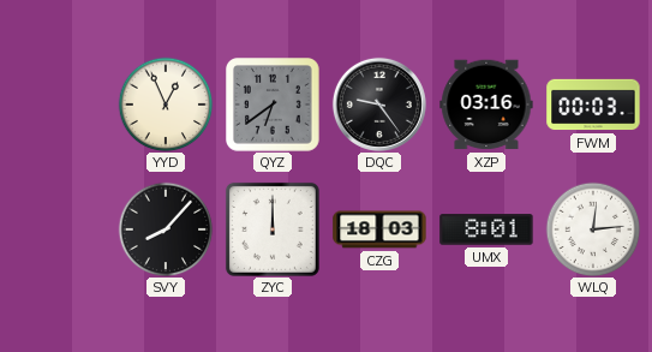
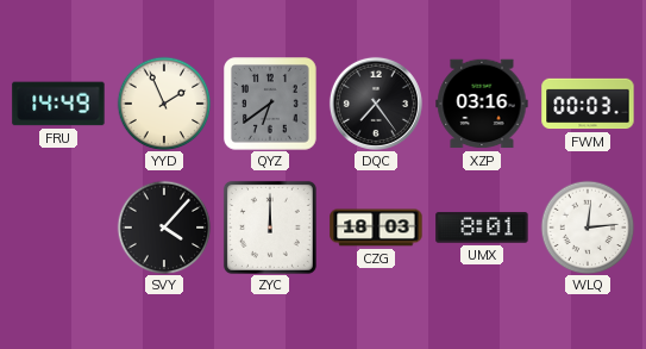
FRU: none -> 14:49
YYD: 12:56 -> 1:56
DQC: 9:24 -> 7:24
SVY: 8:07 -> 4:07
